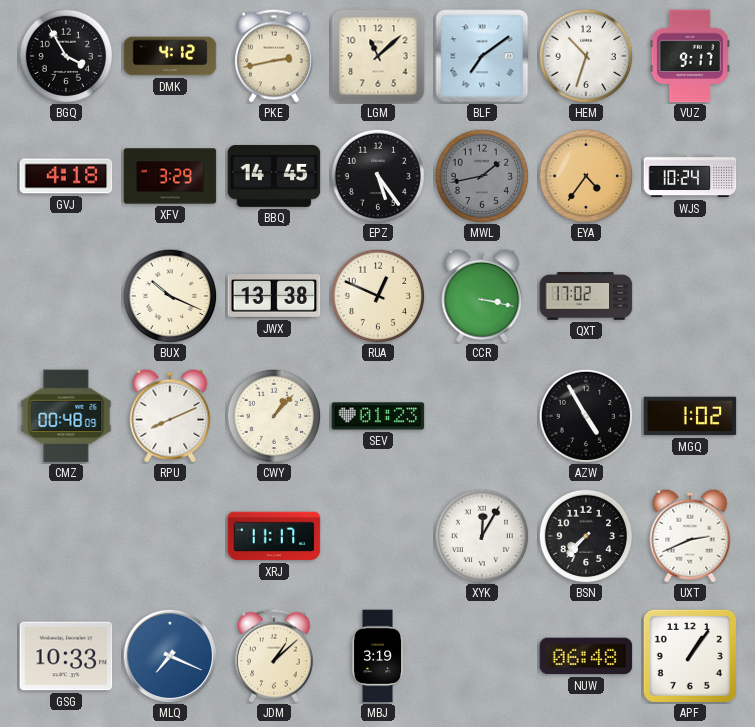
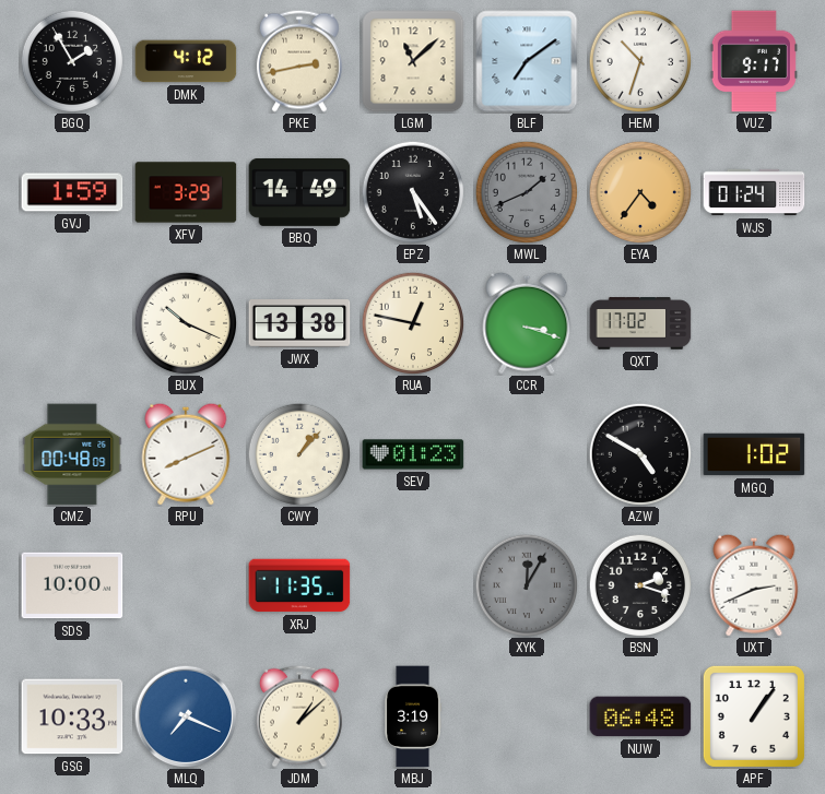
BGQ: 3:55 -> 1:55
GVJ: 4:18 -> 1:59
BBQ: 14:45 -> 14:49
MWL: 1:43 -> 1:41
WJS: 10:24 -> 01:24
RUA: 12:49 -> 12:47
CCR: 3:17 -> 3:18
AZW: 4:55 -> 4:50
SDS: none -> 10:00
XRJ: 11:17 -> 11:35
XYK dial: white -> grey
BSN: 7:37 -> 2:18
